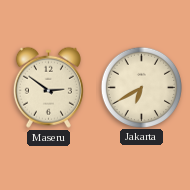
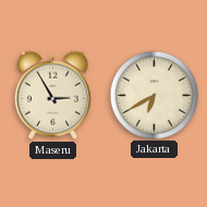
Maseru: 2:51 -> 2:55
